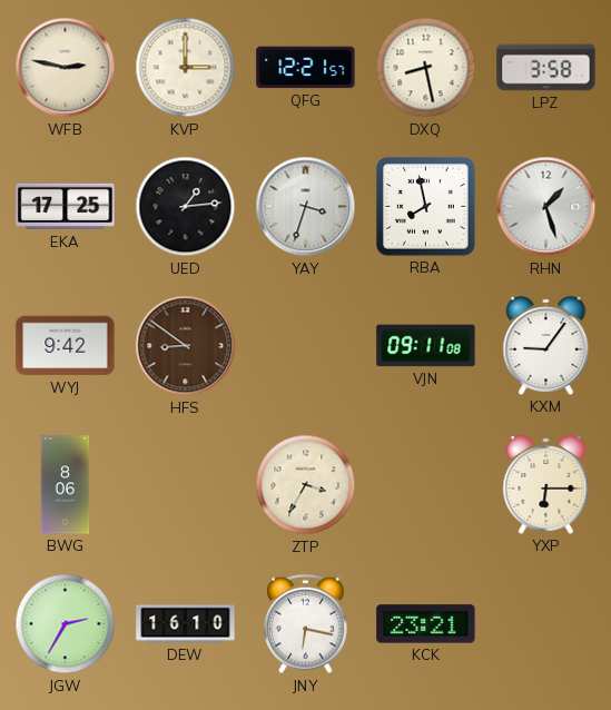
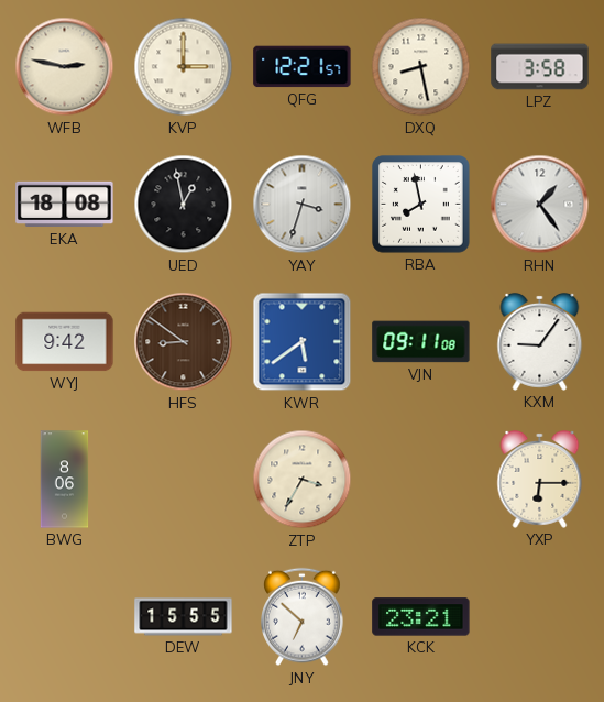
EKA: 17:25 -> 18:08
UED: 1:14 -> 12:58
RHN: 1:27 -> 1:24
KWR: none -> 5:39
JGW: 2:35 -> none
DEW: 16:10 -> 15:55
JNY: 6:17 -> 6:52
